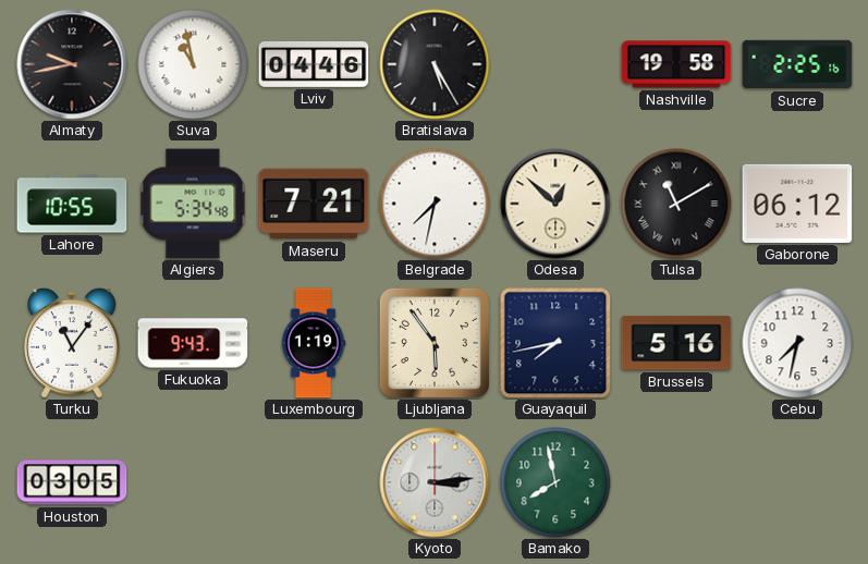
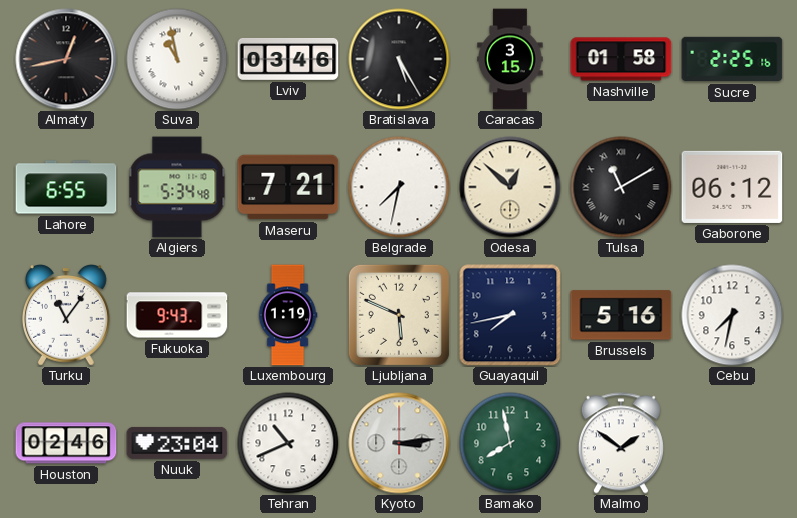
Almaty: 9:43 -> 12:43
Lviv: 04:46 -> 03:46
Caracas: none -> 3:15
Nashville: 19:58 -> 01:58
Lahore: 10:55 -> 6:55
Ljubljana: 5:54 -> 5:49
Houston: 03:05 -> 02:46
Nuuk: none -> 23:04
Tehran: none -> 10:41
Malmo: none -> 1:51
